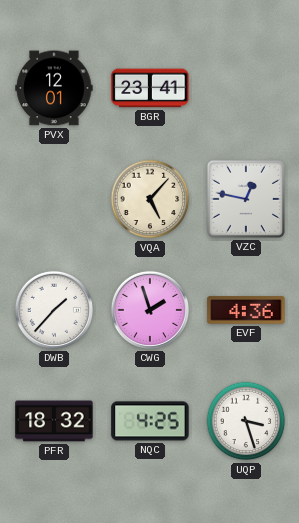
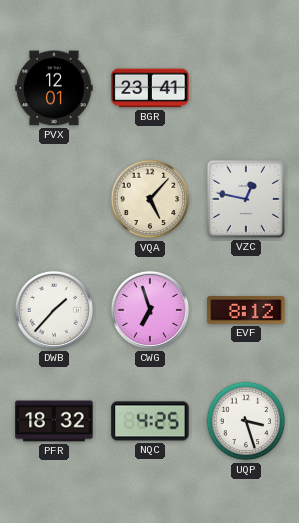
CWG: 1:57 -> 6:57
EVF: 4:36 -> 8:12
